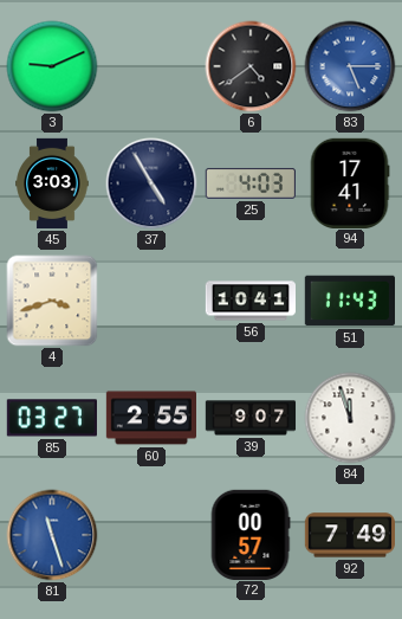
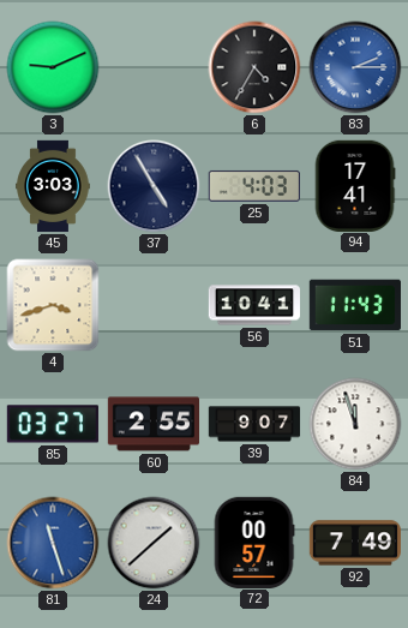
6: 4:39 -> 4:35
83: 5:15 -> 2:15
24: none -> 1:38
